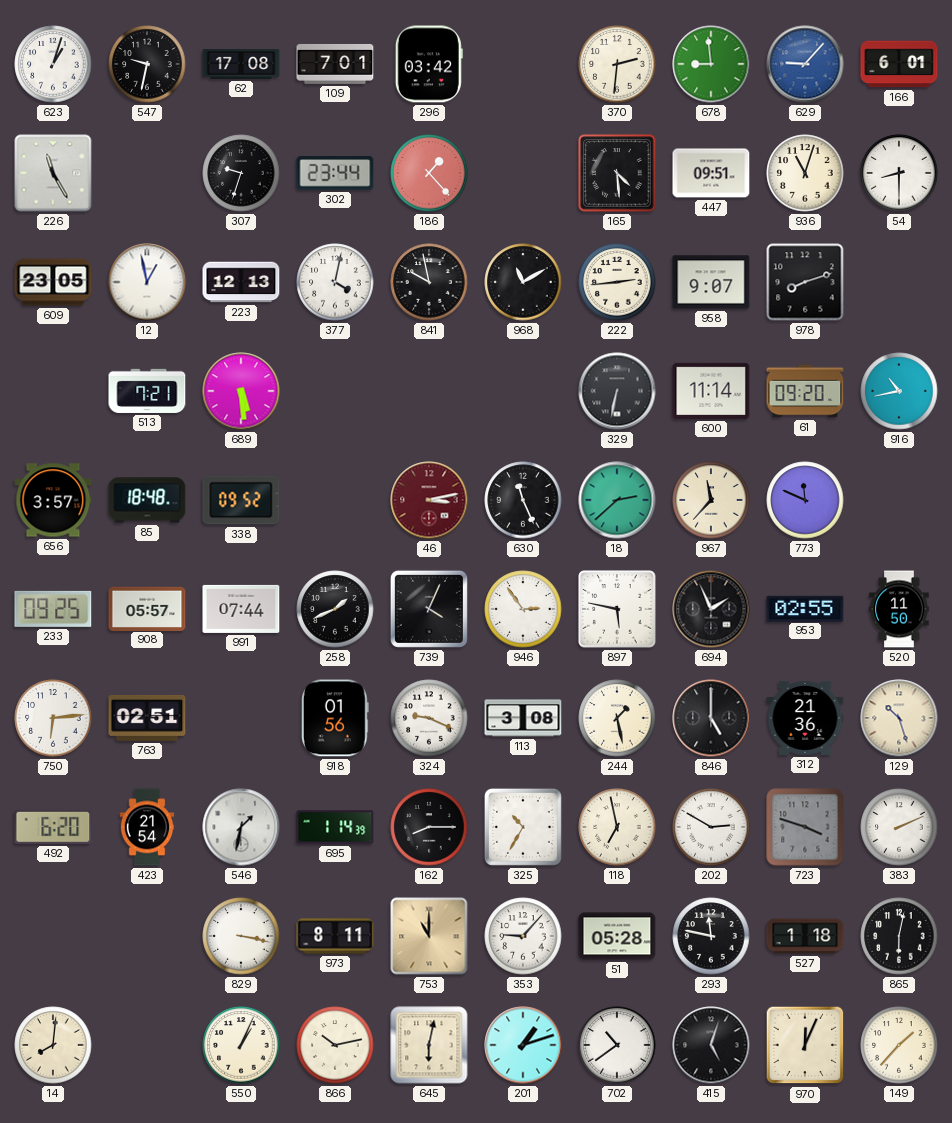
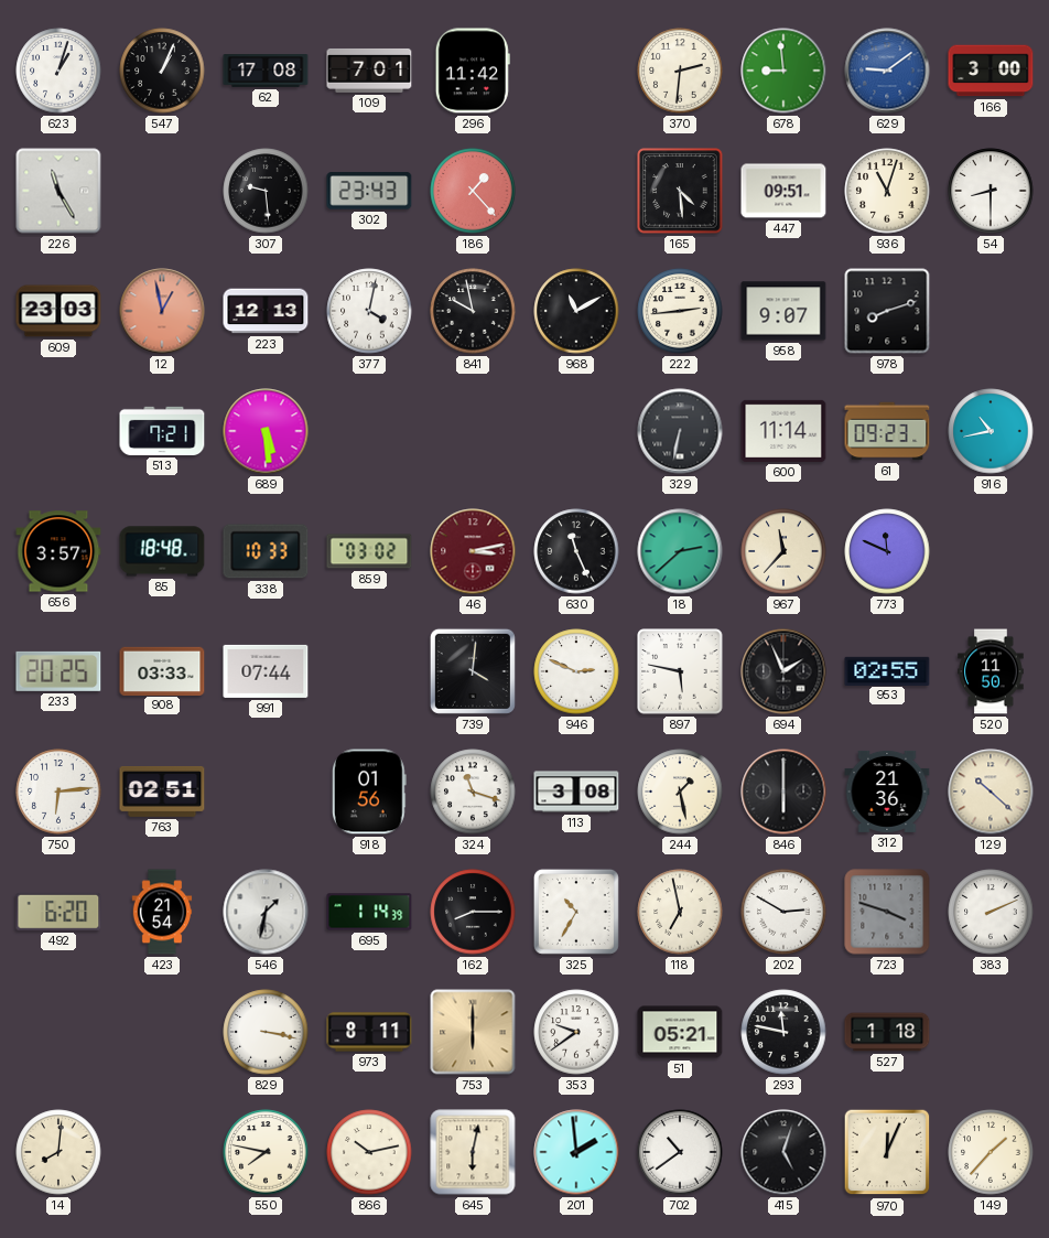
547: 9:32 -> 1:04
296: 03:42 -> 11:42
629: 9:07 -> 9:09
166: 6:01 -> 3:00
307: 9:33 -> 9:29
302: 23:44 -> 23:43
609: 23:05 -> 23:03
12 dial: white -> salmon
61: 09:20 -> 09:23
338: 09:52 -> 10:33
859: none -> 03:02
233: 09:25 -> 20:25
908: 05:57 -> 03:33
258: 1:41 -> none
739: 4:04 -> 4:01
946: 2:54 -> 2:49
324: 9:19 -> 11:18
846: 5:00 -> 6:00
129: 10:27 -> 10:22
753: 11:00 -> 6:00
353: 9:07 -> 9:39
51: 05:28 -> 05:21
865: 6:02 -> none
550: 1:04 -> 7:47
201: 1:12 -> 1:59
